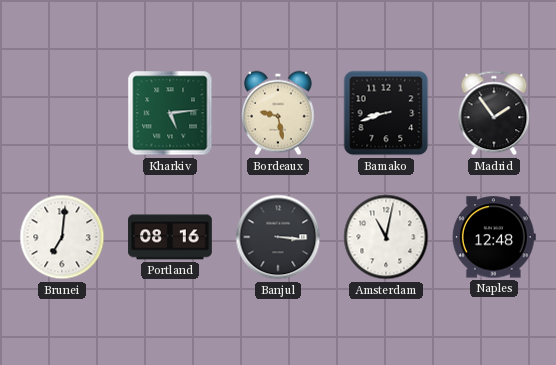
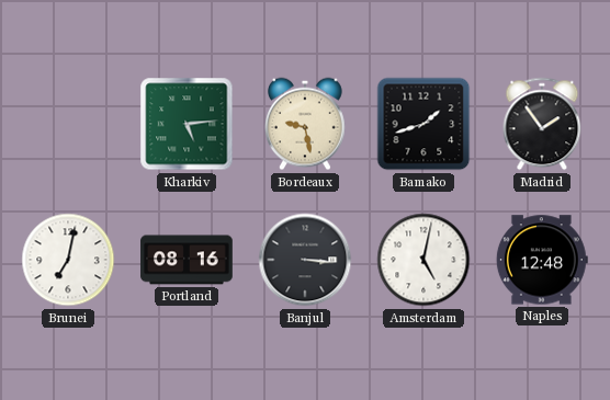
Bamako: 8:42 -> 1:42
Brunei: 7:01 -> 7:02
Amsterdam: 11:02 -> 5:02
